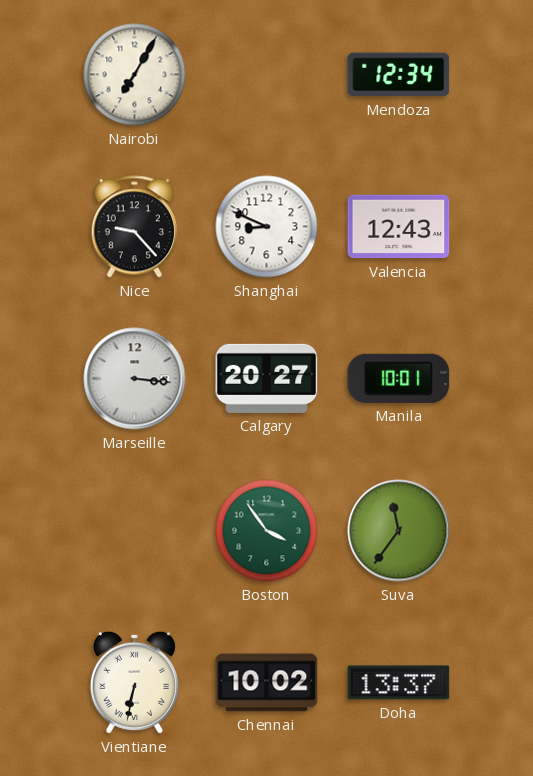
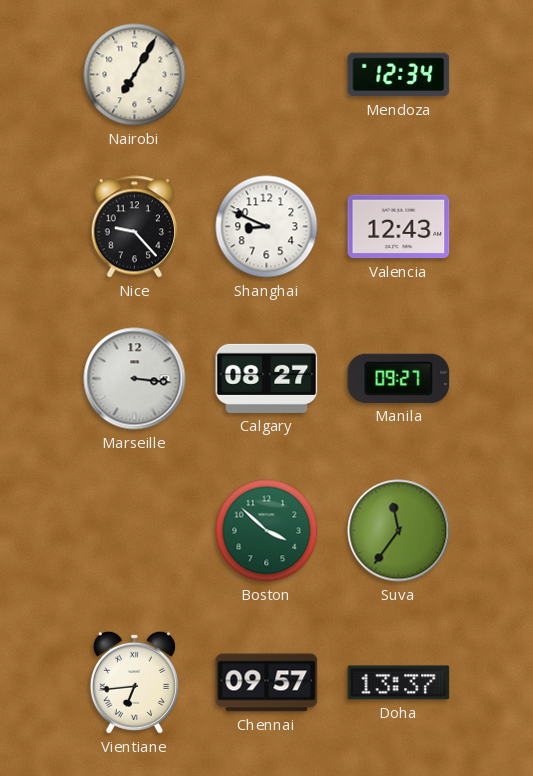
Calgary: 20:27 -> 08:27
Manila: 10:01 -> 09:27
Boston: 3:54 -> 3:52
Vientiane: 6:32 -> 6:44
Chennai: 10:02 -> 09:57
